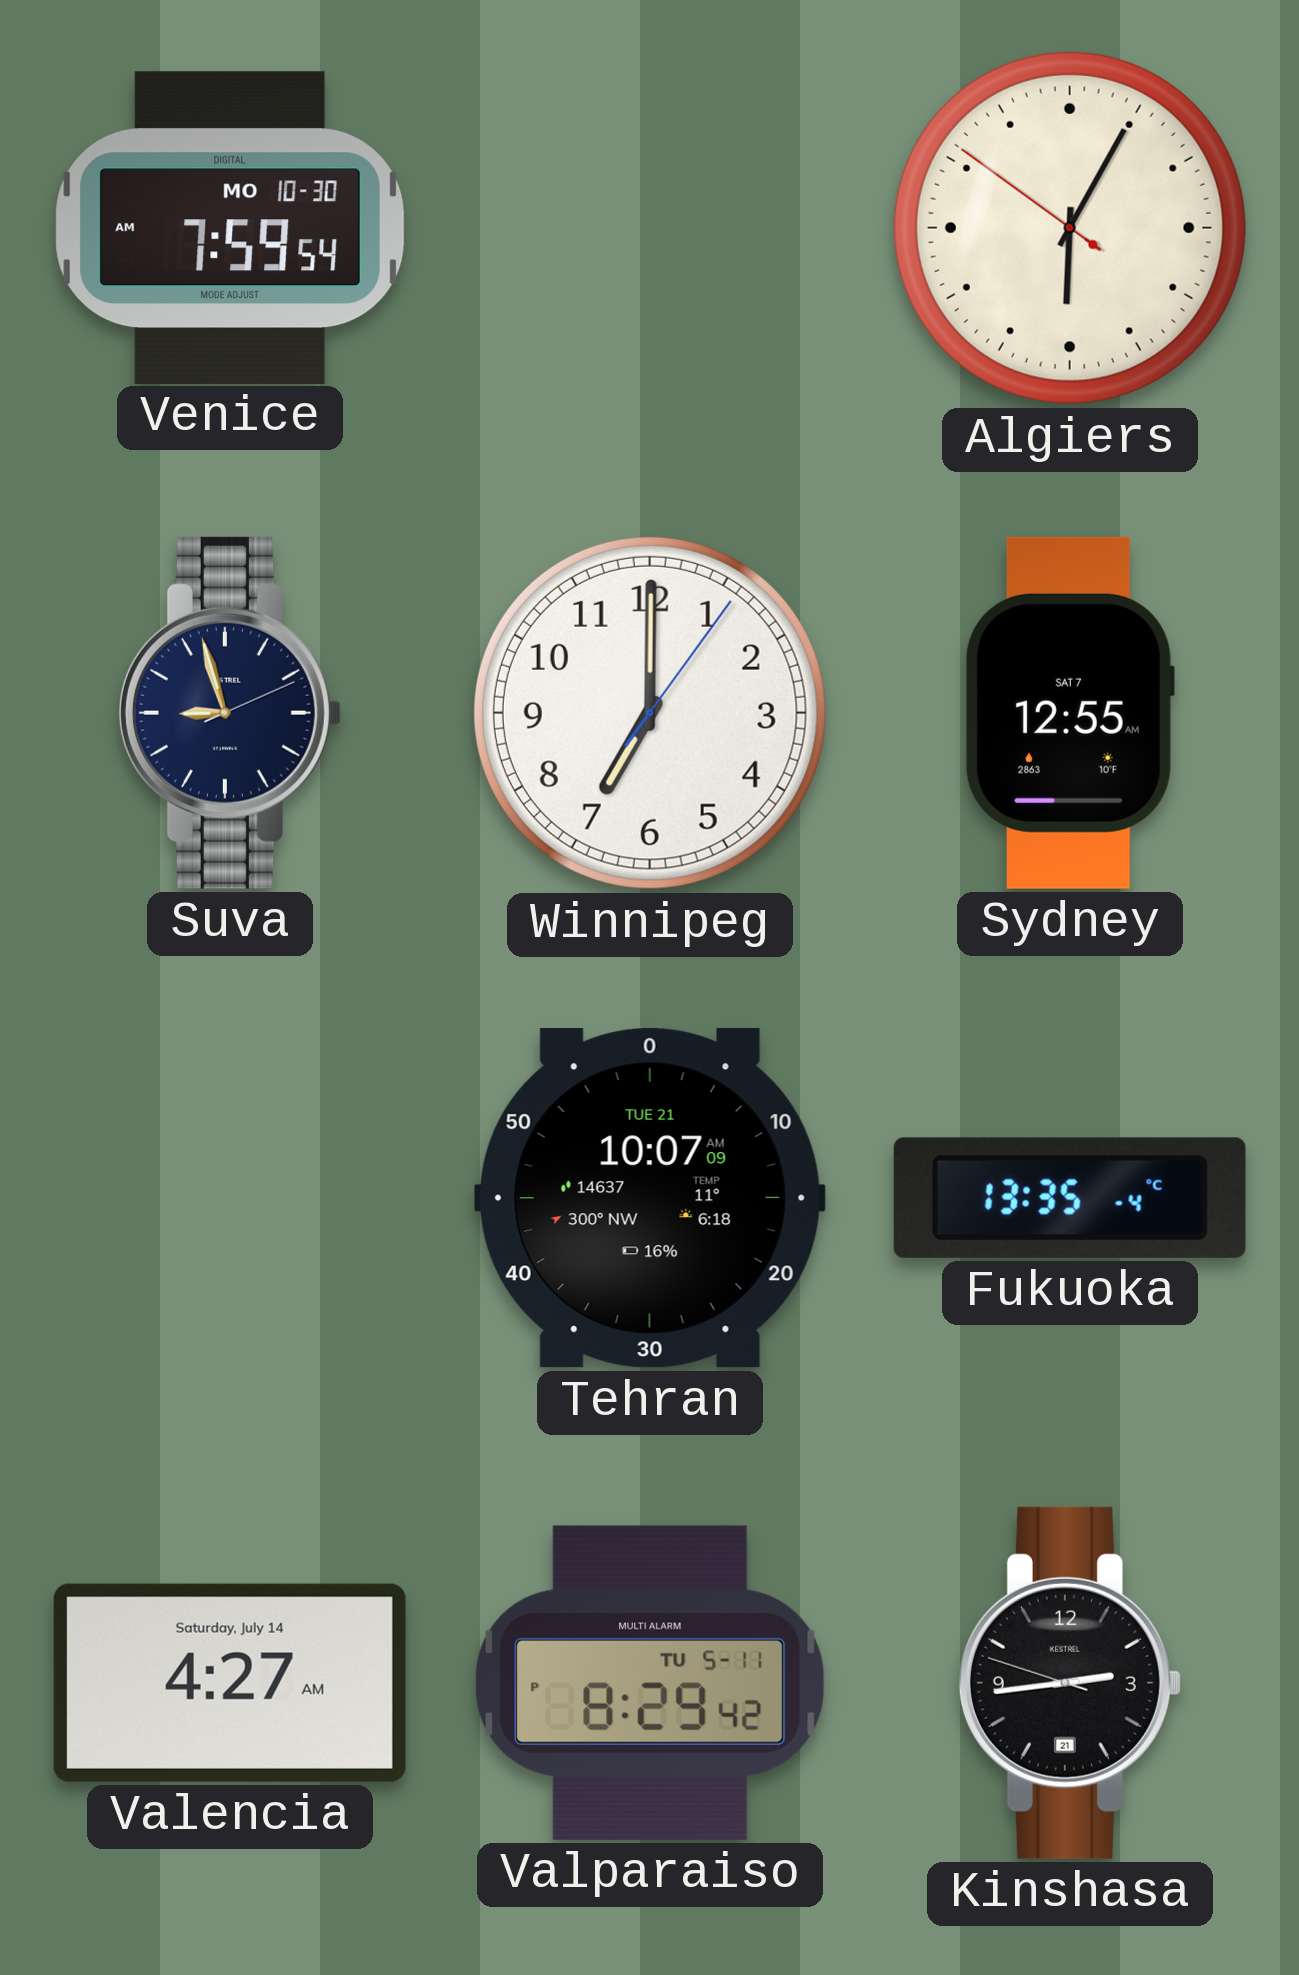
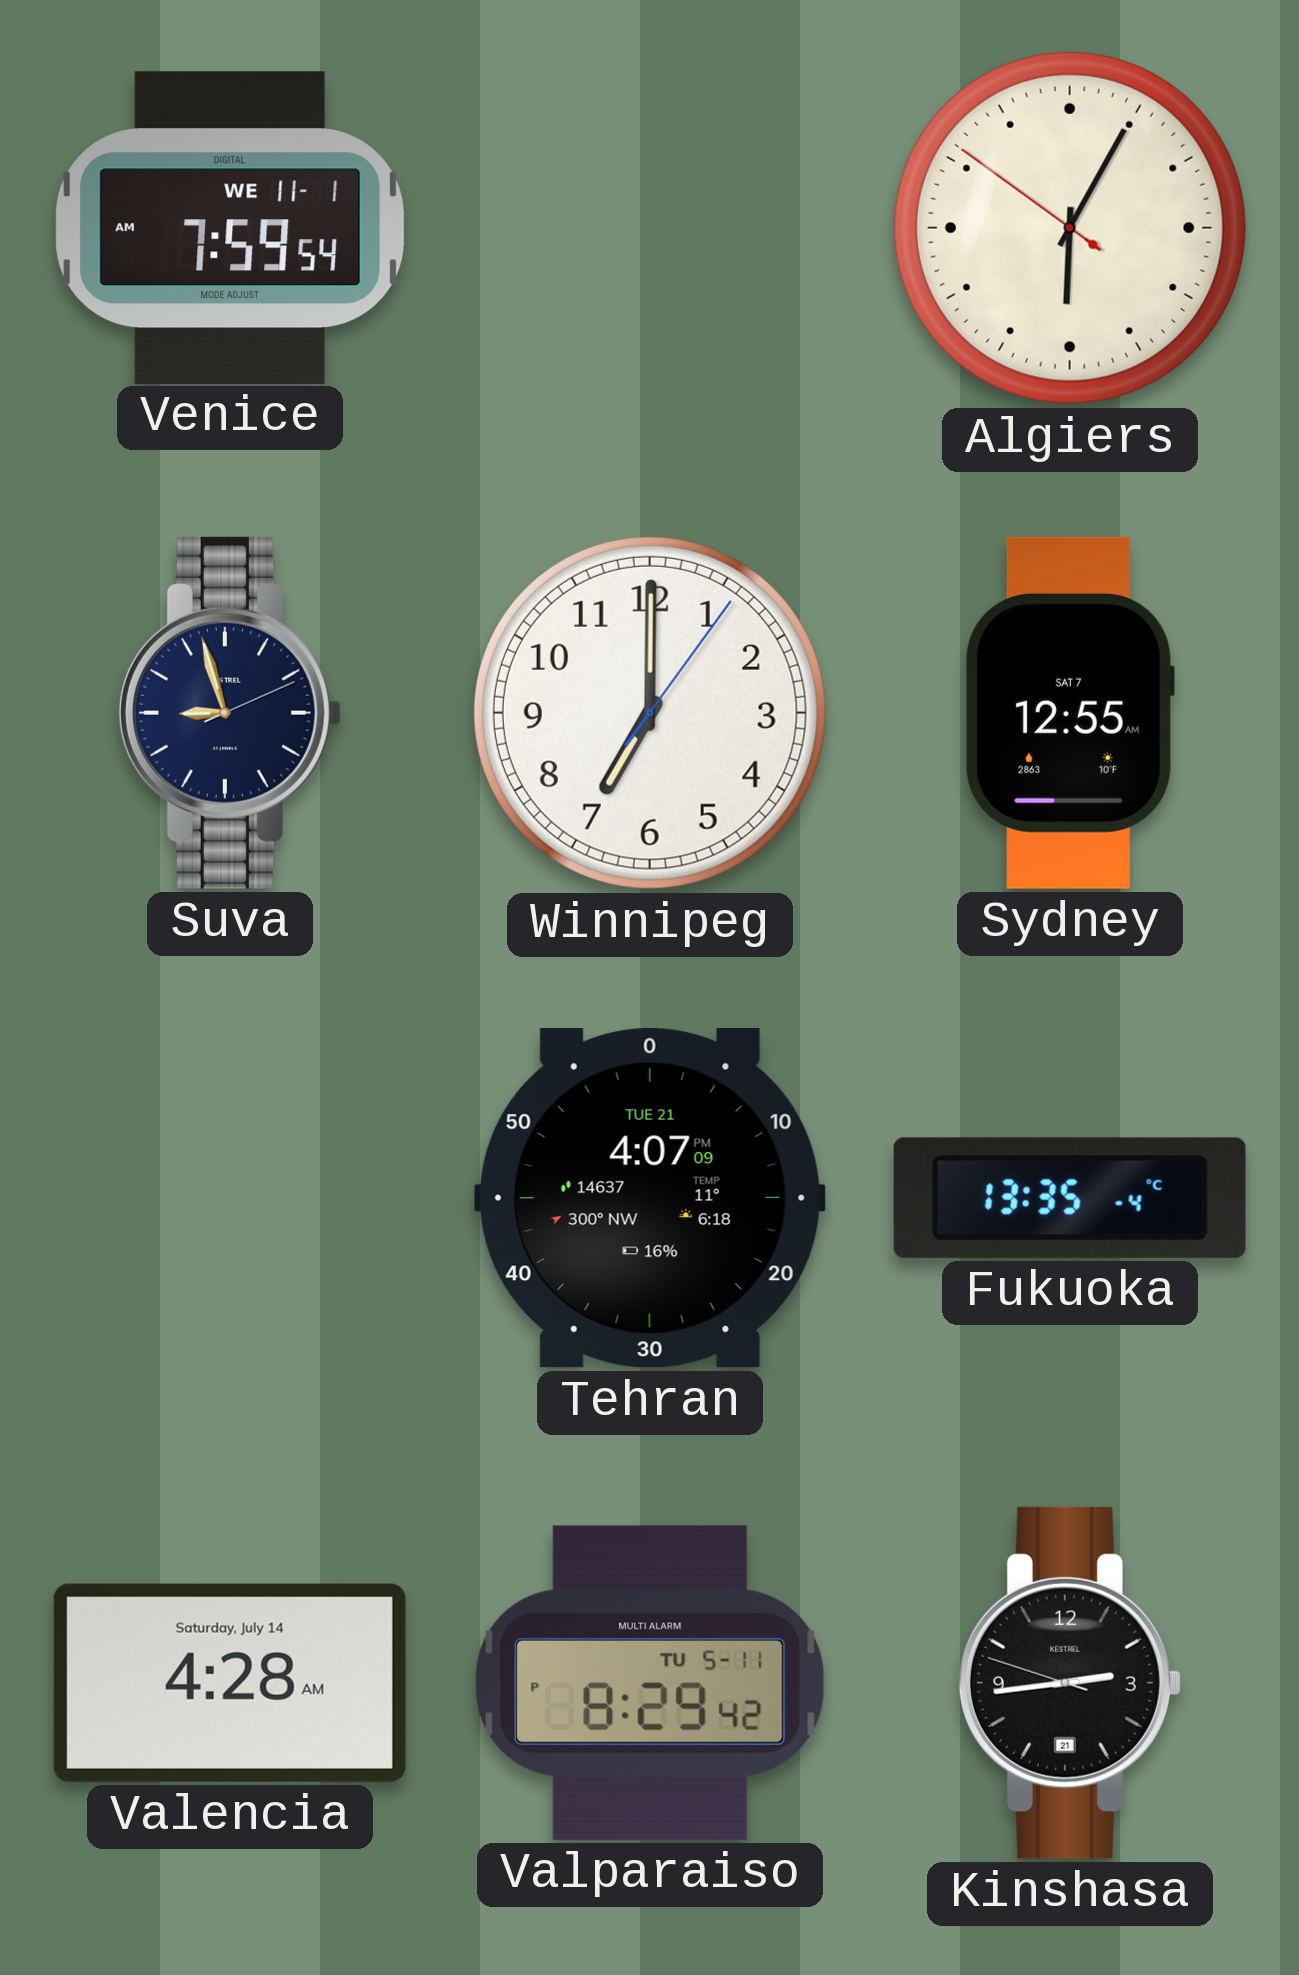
Venice date: MO 10-30 -> WE 11-1
Tehran: 10:07 -> 4:07
Valencia: 4:27 -> 4:28
